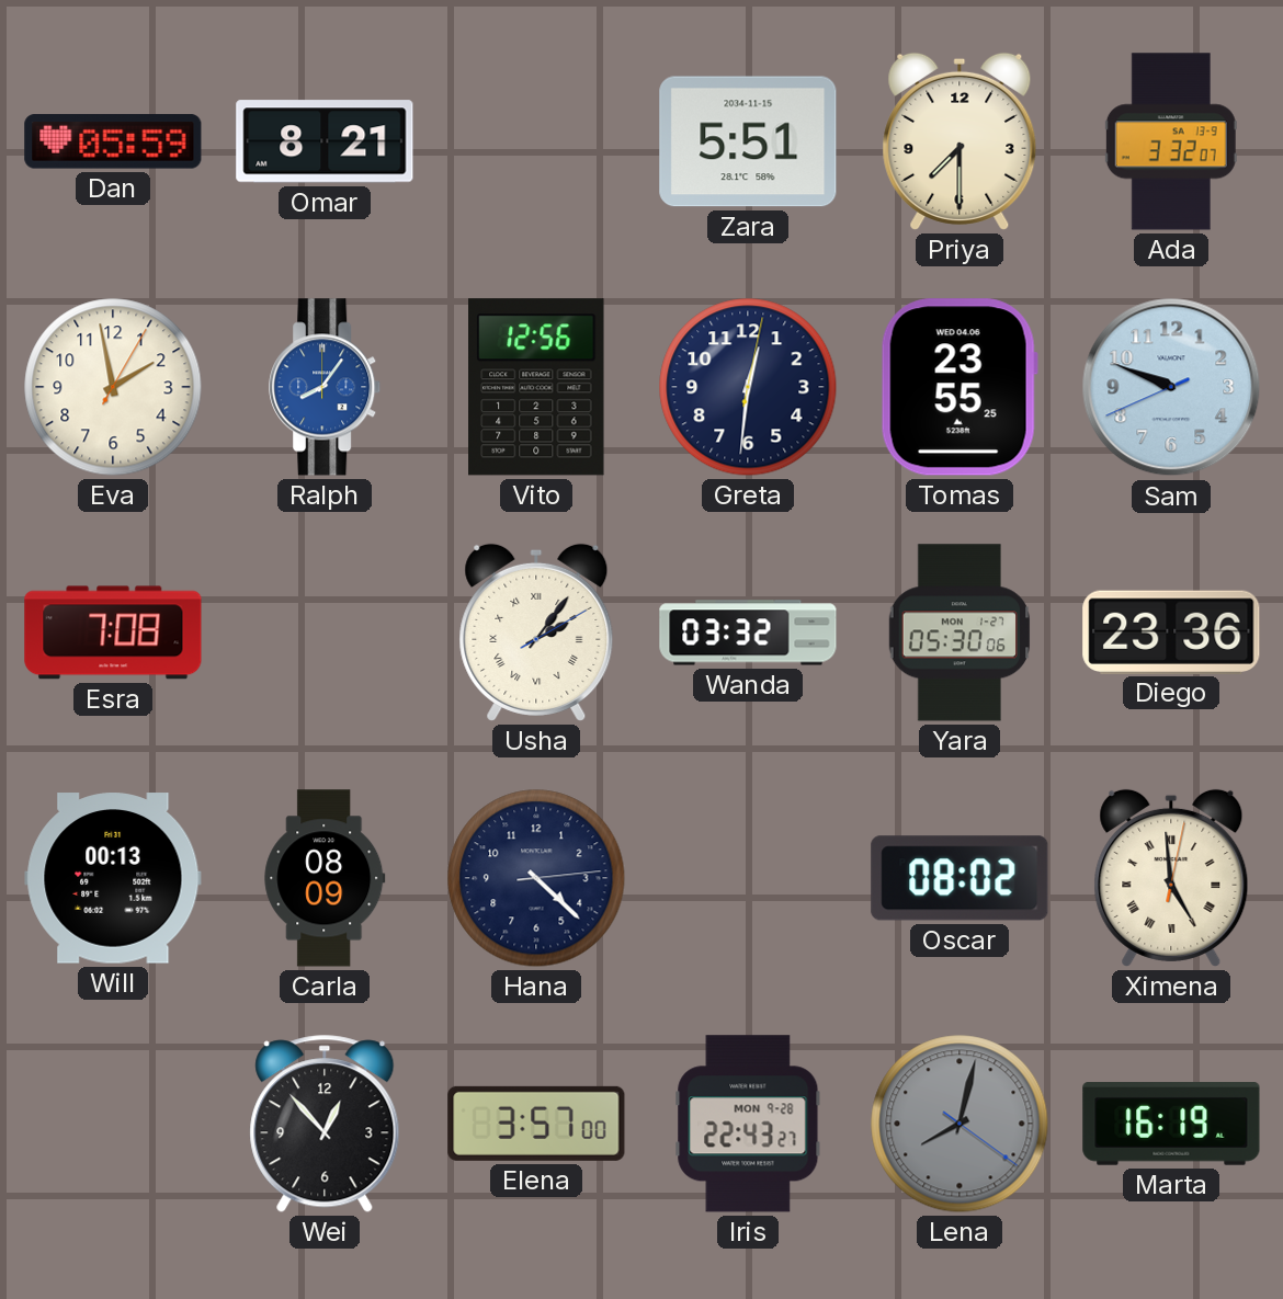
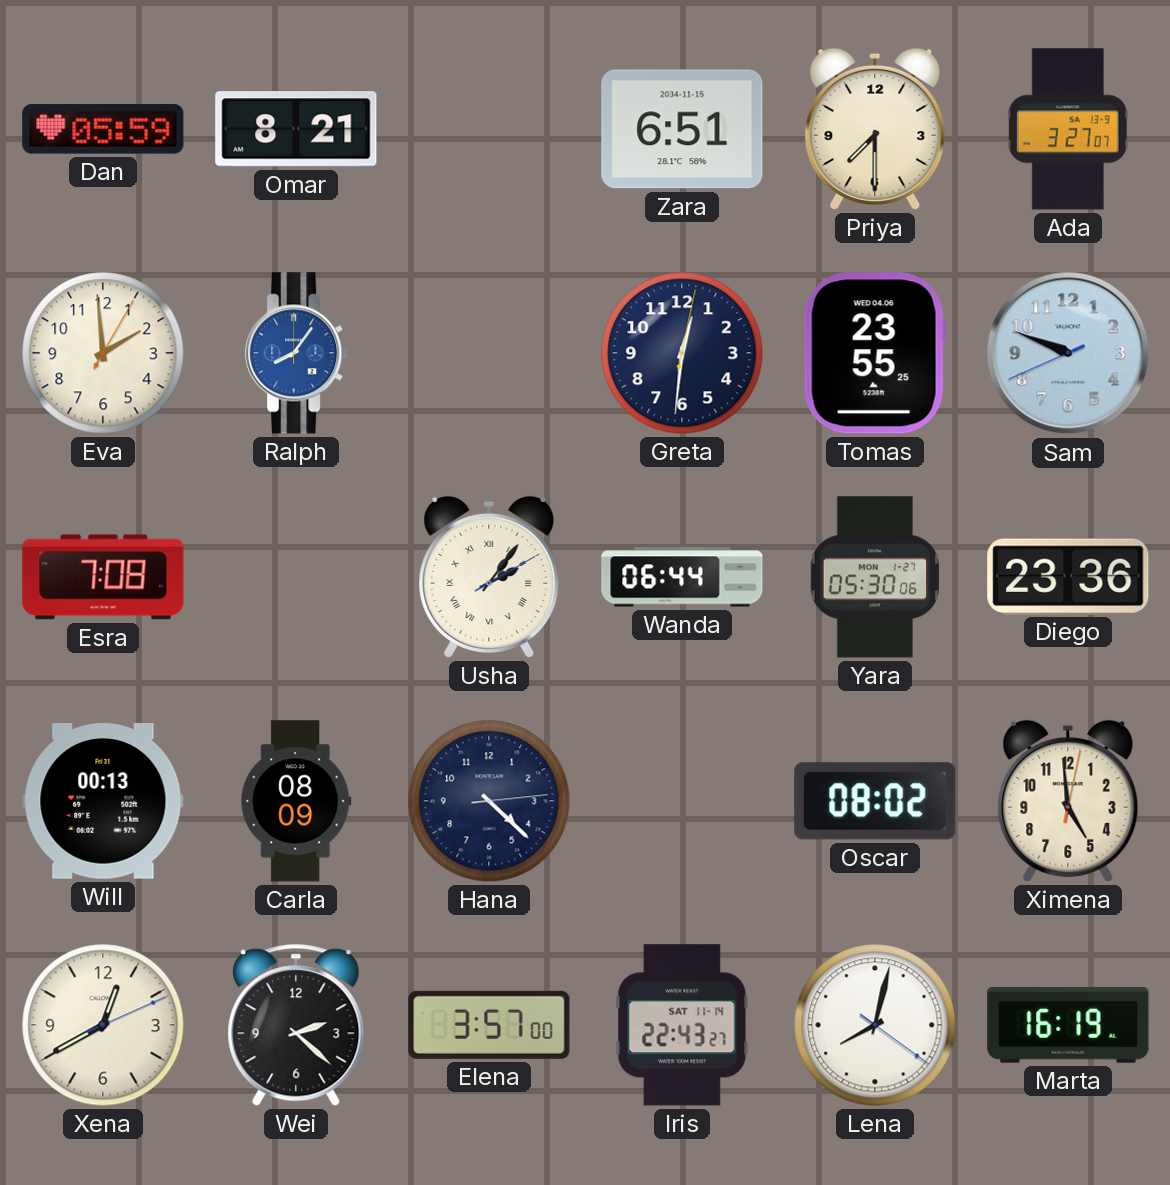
Zara: 5:51 -> 6:51
Ada: 3:32 -> 3:27
Eva: 1:58 -> 1:59
Vito: 12:56 -> none
Wanda: 03:32 -> 06:44
Ximena numerals: Roman -> Arabic
Xena: none -> 12:40
Wei: 12:53 -> 2:22
Iris date: MON 9-28 -> SAT 11-14
Lena dial: grey -> white
